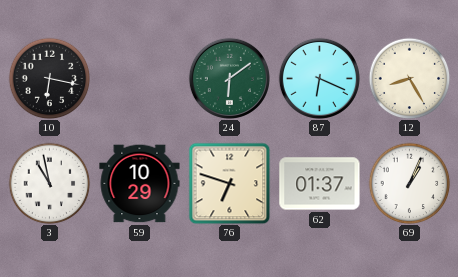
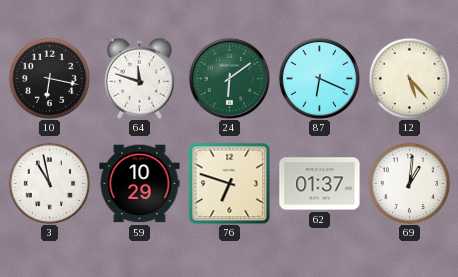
64: none -> 11:48
12: 8:25 -> 5:23
69: 1:04 -> 1:01
